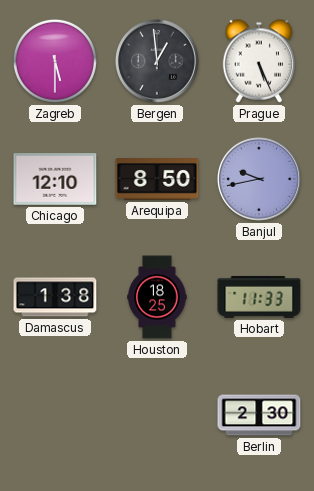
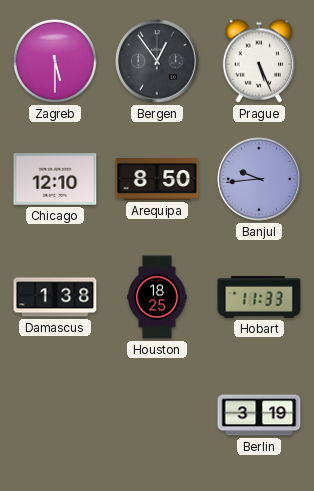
Bergen: 12:59 -> 12:54
Banjul: 9:43 -> 9:44
Berlin: 2:30 -> 3:19
